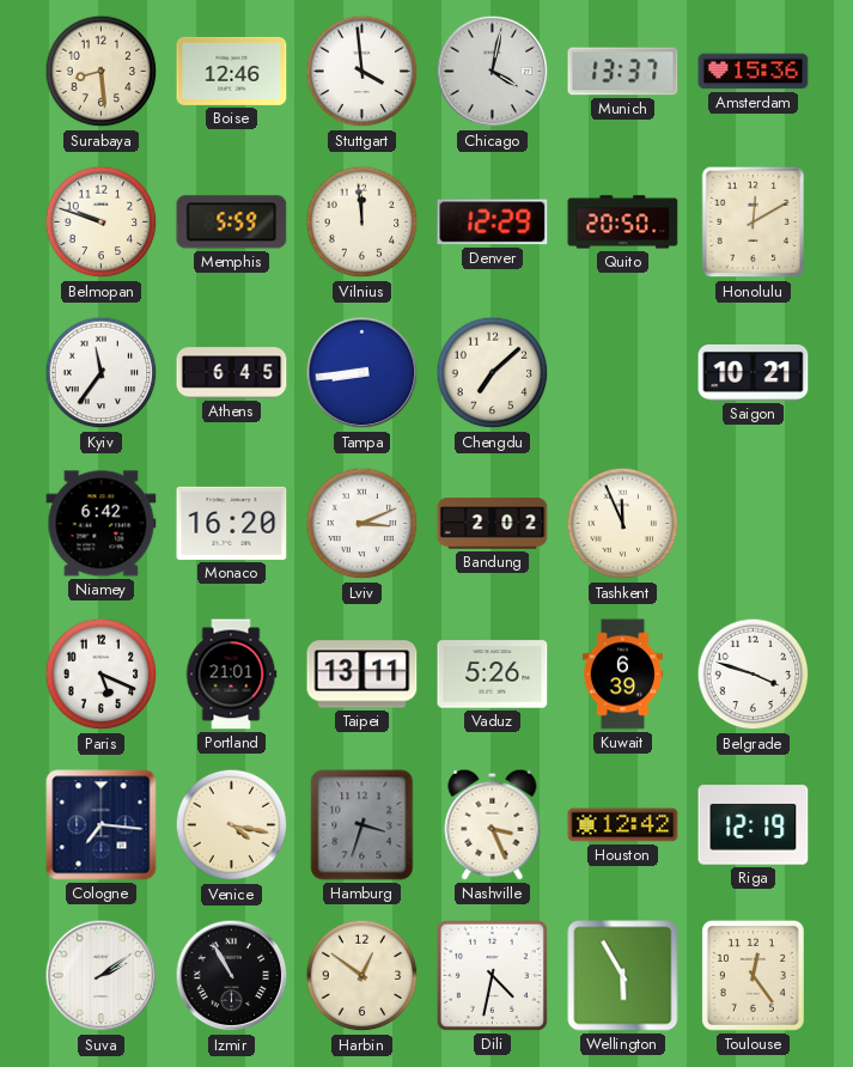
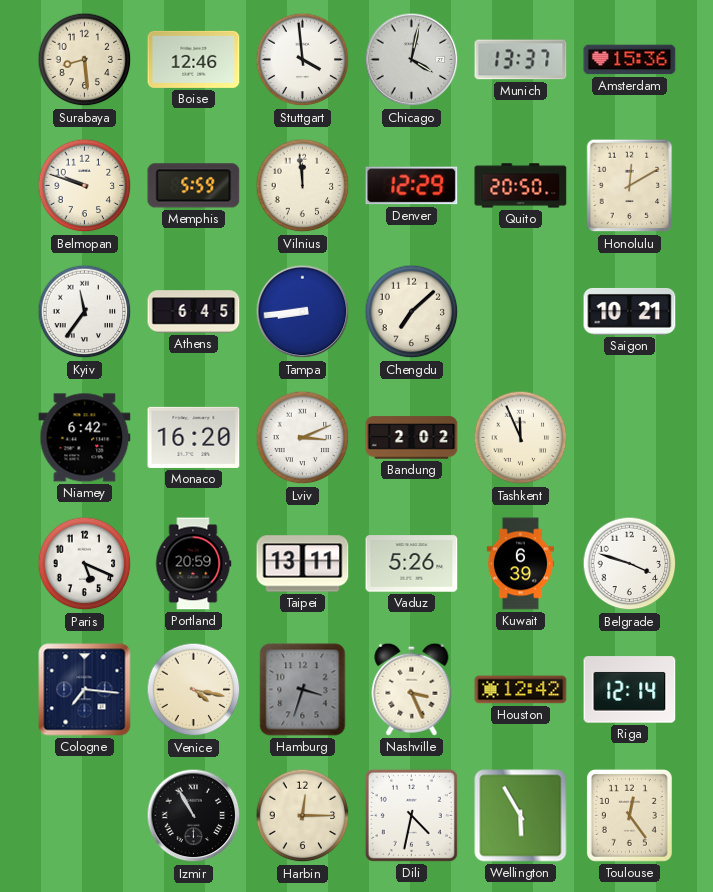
Portland: 21:01 -> 20:59
Riga: 12:19 -> 12:14
Suva: 2:09 -> none
Harbin: 12:51 -> 12:15
